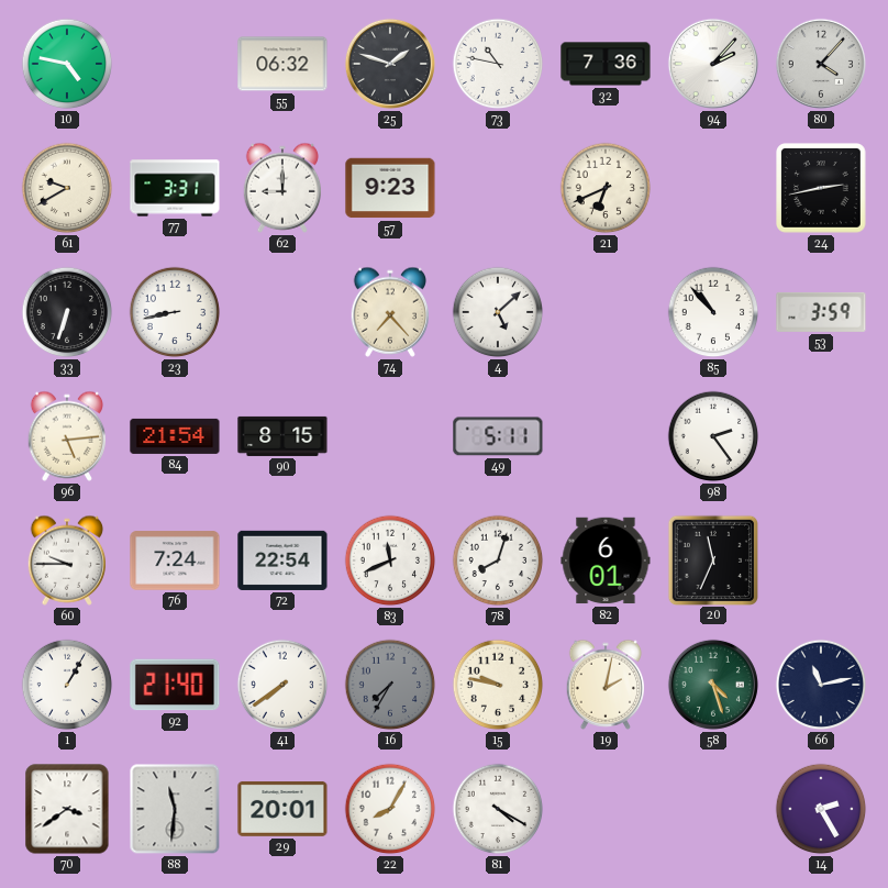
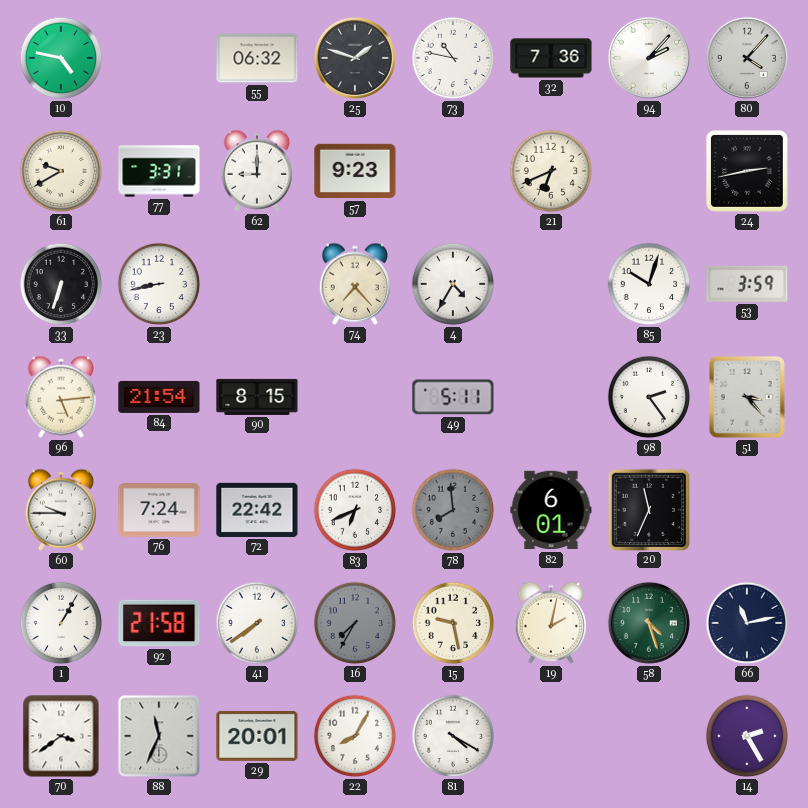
4: 5:08 -> 4:35
85: 10:53 -> 10:03
51: none -> 3:23
72: 22:54 -> 22:42
83: 11:41 -> 6:41
78: 8:03 -> 7:59
78 dial: white -> grey
92: 21:40 -> 21:58
15: 9:47 -> 9:28
88: 11:31 -> 11:34
